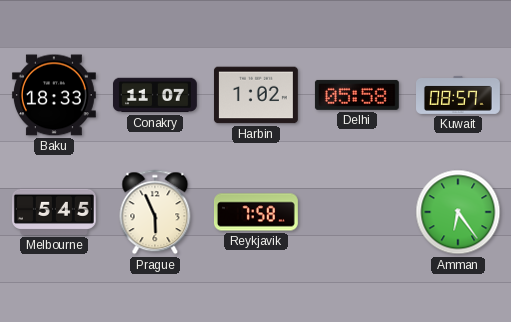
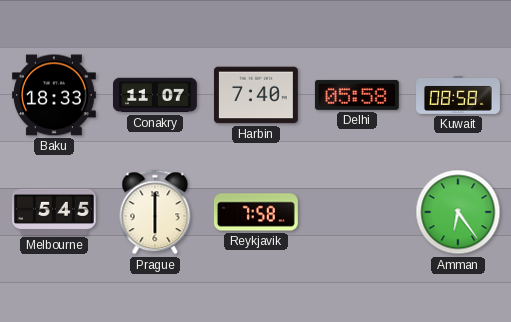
Harbin: 1:02 -> 7:40
Kuwait: 08:57 -> 08:58
Prague: 5:56 -> 6:00
